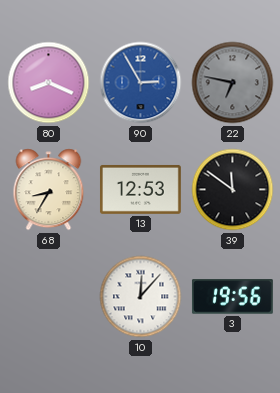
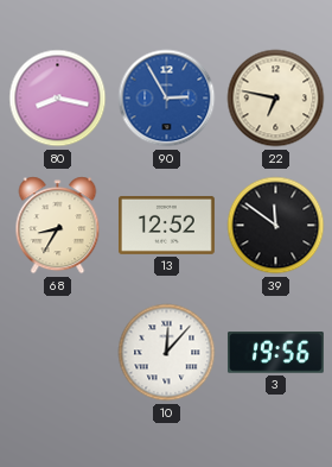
80: 8:19 -> 8:17
22 dial: grey -> cream
13: 12:53 -> 12:52
